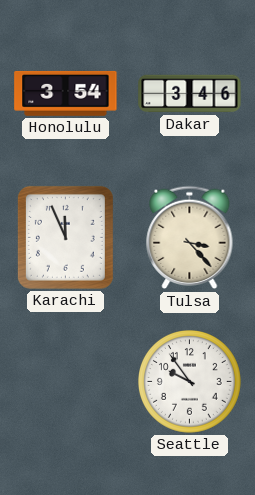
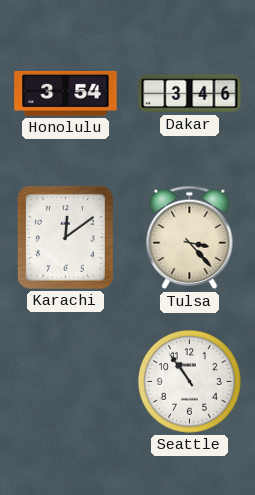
Karachi: 11:56 -> 12:09
Seattle: 9:54 -> 10:54
